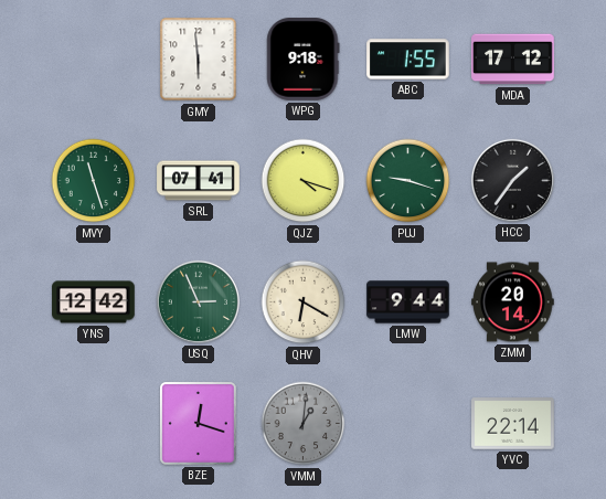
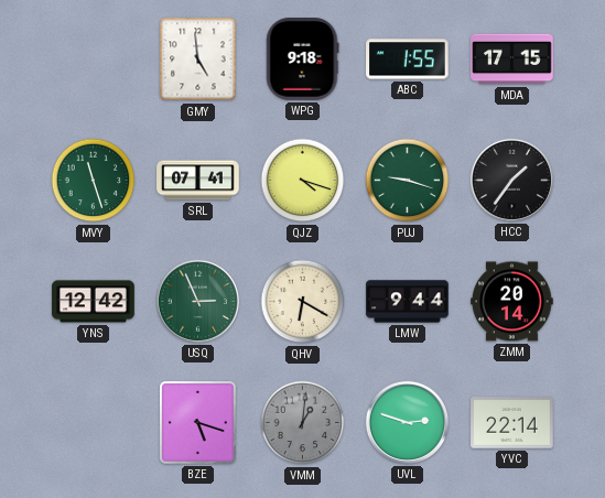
GMY: 5:59 -> 4:59
MDA: 17:12 -> 17:15
BZE: 12:18 -> 5:18
UVL: none -> 2:48
